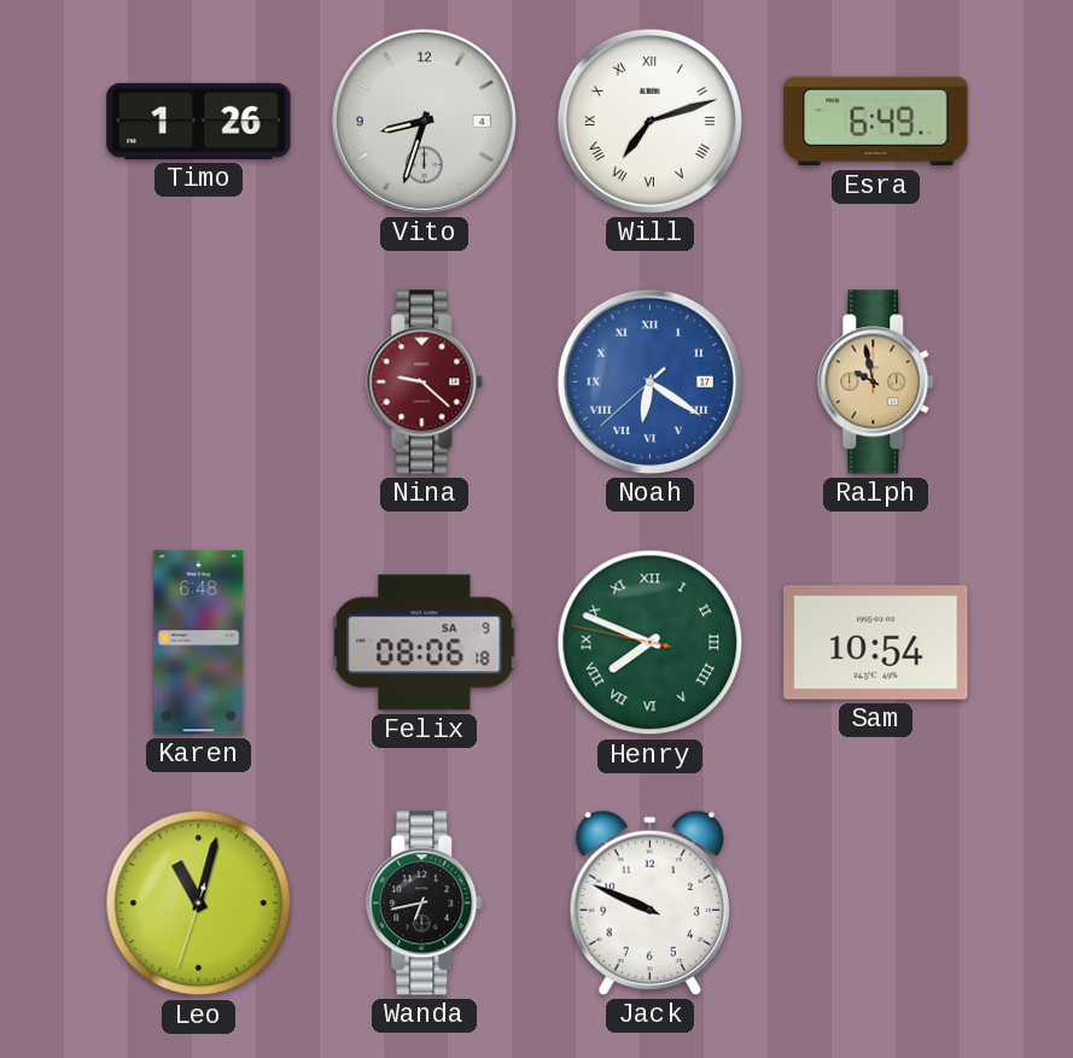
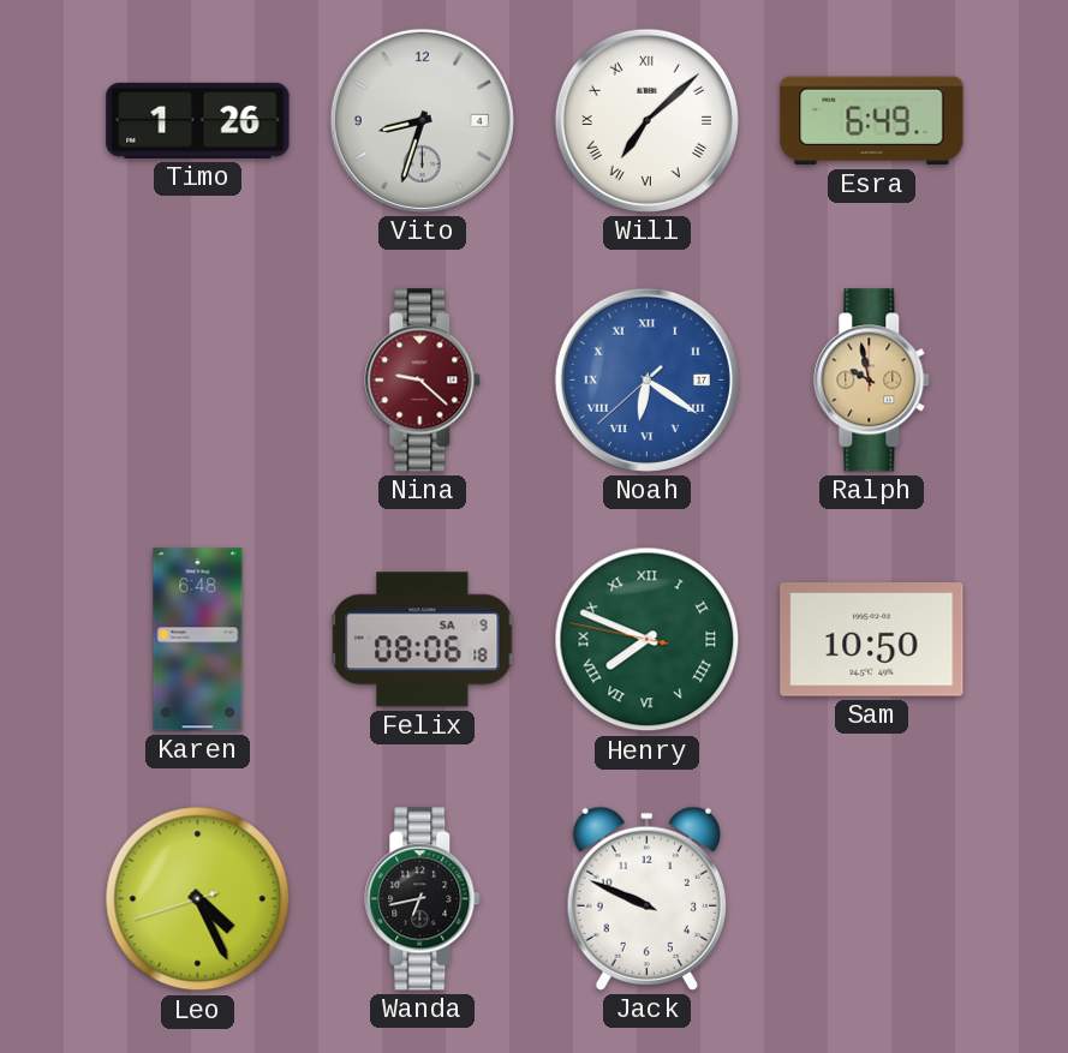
Will: 7:12 -> 7:08
Sam: 10:54 -> 10:50
Leo: 11:02 -> 4:25
